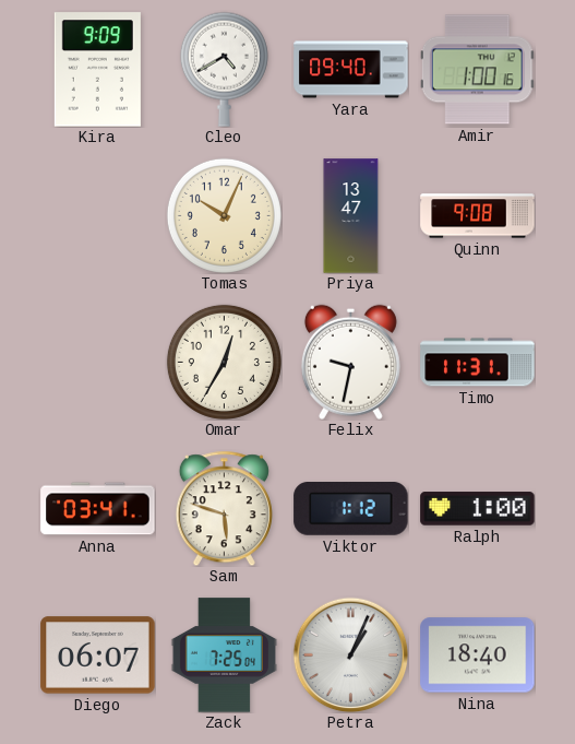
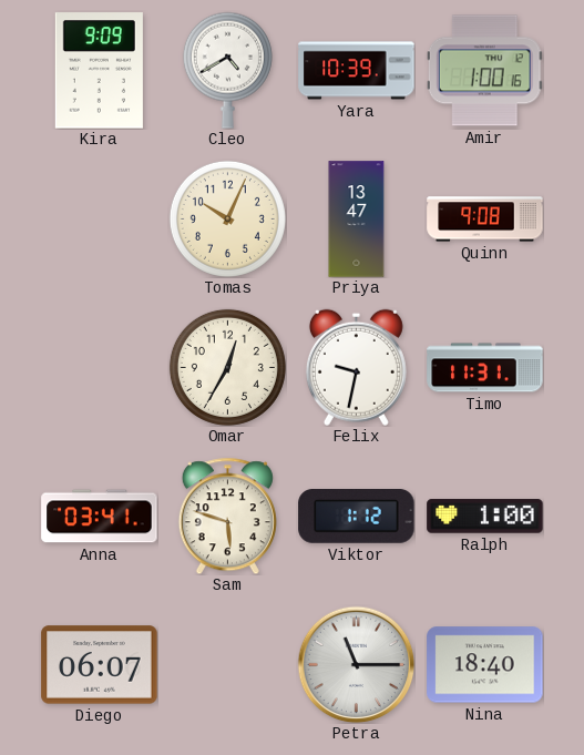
Yara: 09:40 -> 10:39
Zack: 7:25 -> none
Petra: 1:04 -> 11:15
